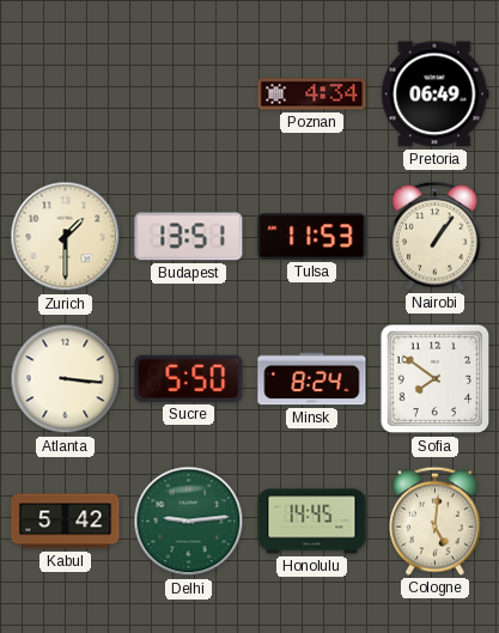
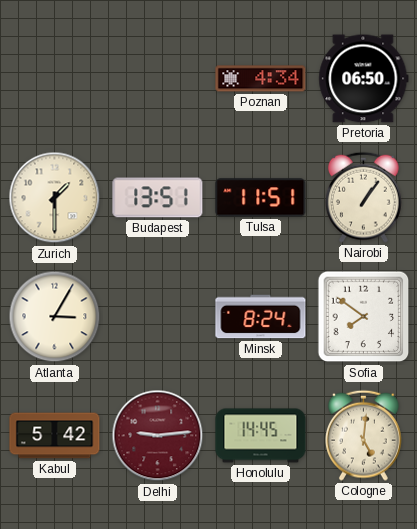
Pretoria: 06:49 -> 06:50
Tulsa: 11:53 -> 11:51
Atlanta: 3:16 -> 3:05
Sucre: 5:50 -> none
Delhi dial: green -> burgundy
